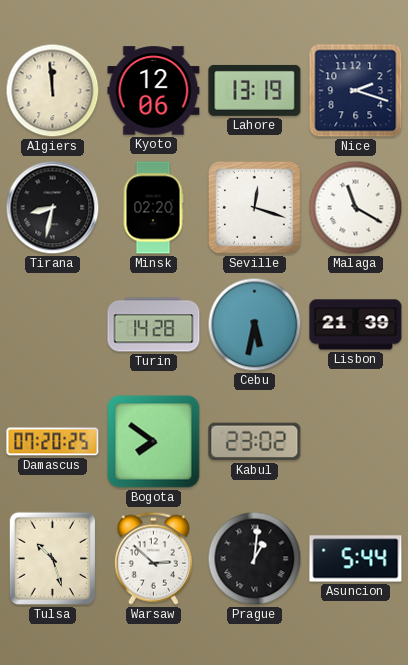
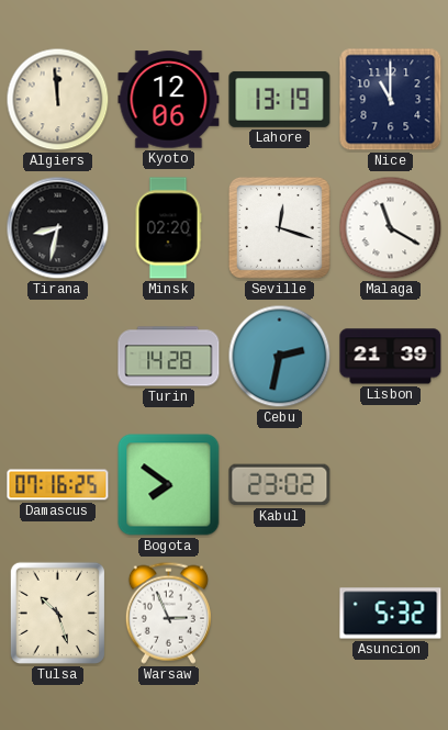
Nice: 2:18 -> 11:00
Cebu: 5:32 -> 2:32
Damascus: 07:20 -> 07:16
Warsaw: 2:52 -> 2:56
Prague: 1:01 -> none
Asuncion: 5:44 -> 5:32
